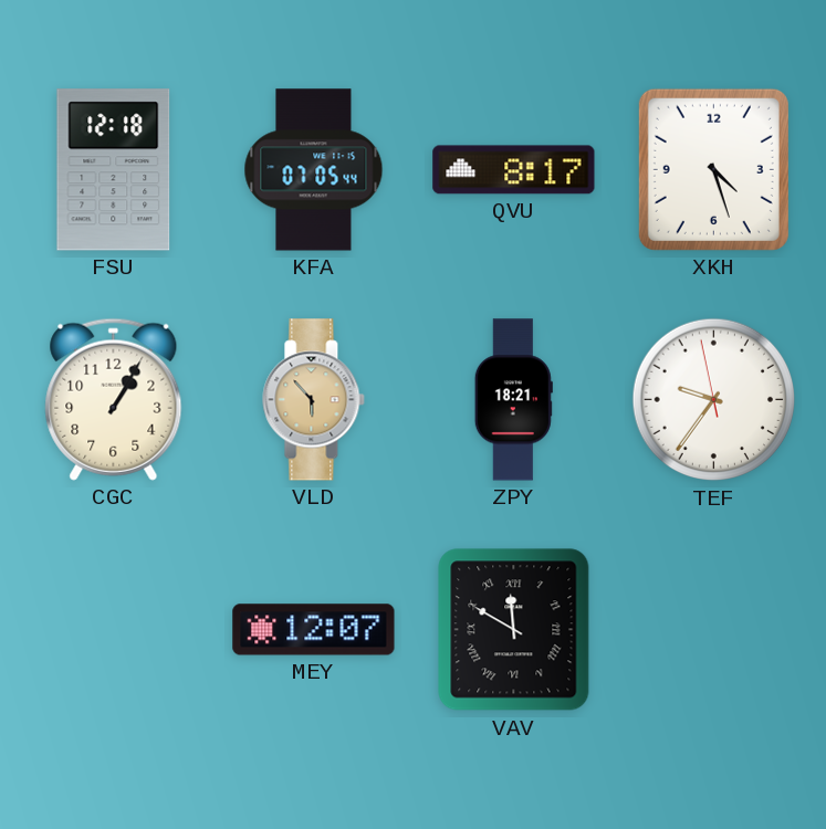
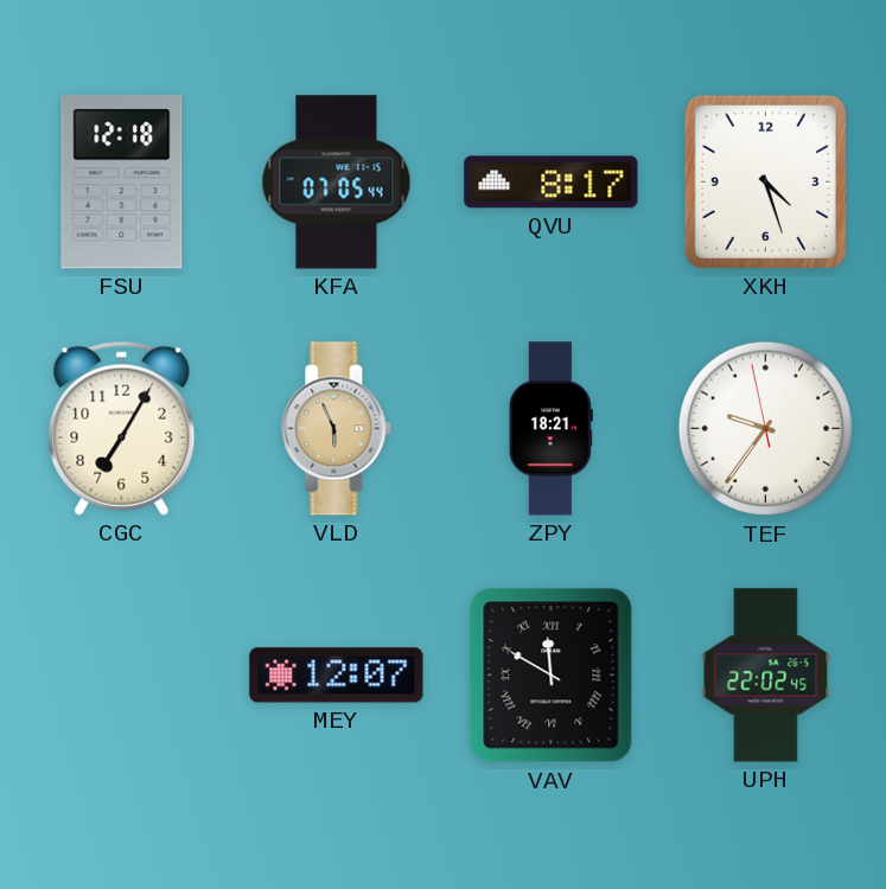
CGC: 1:05 -> 7:05
VLD: 5:53 -> 5:56
UPH: none -> 22:02
